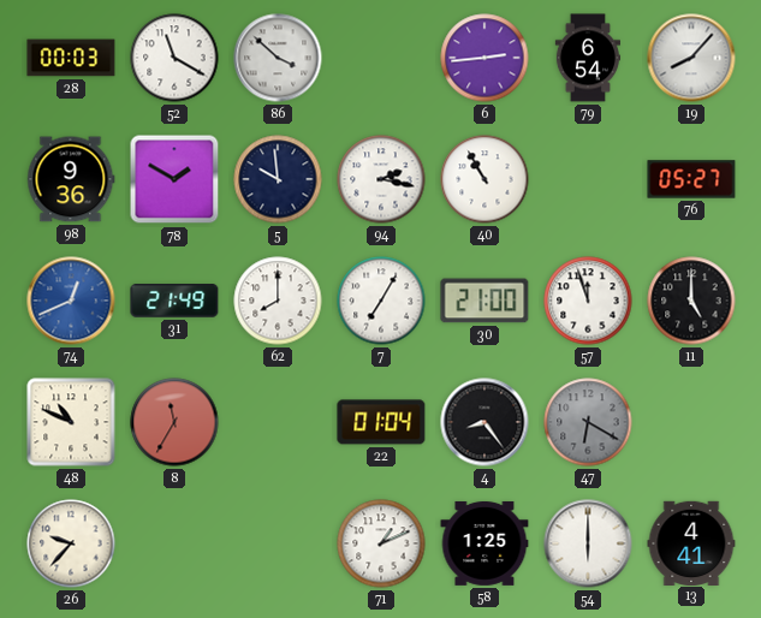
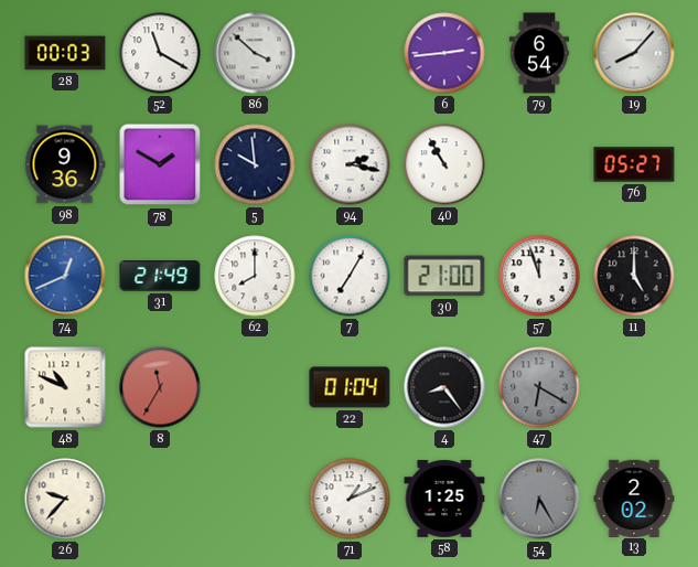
54: 6:00 -> 6:25
54 dial: white -> grey
13: 4:41 -> 2:02
